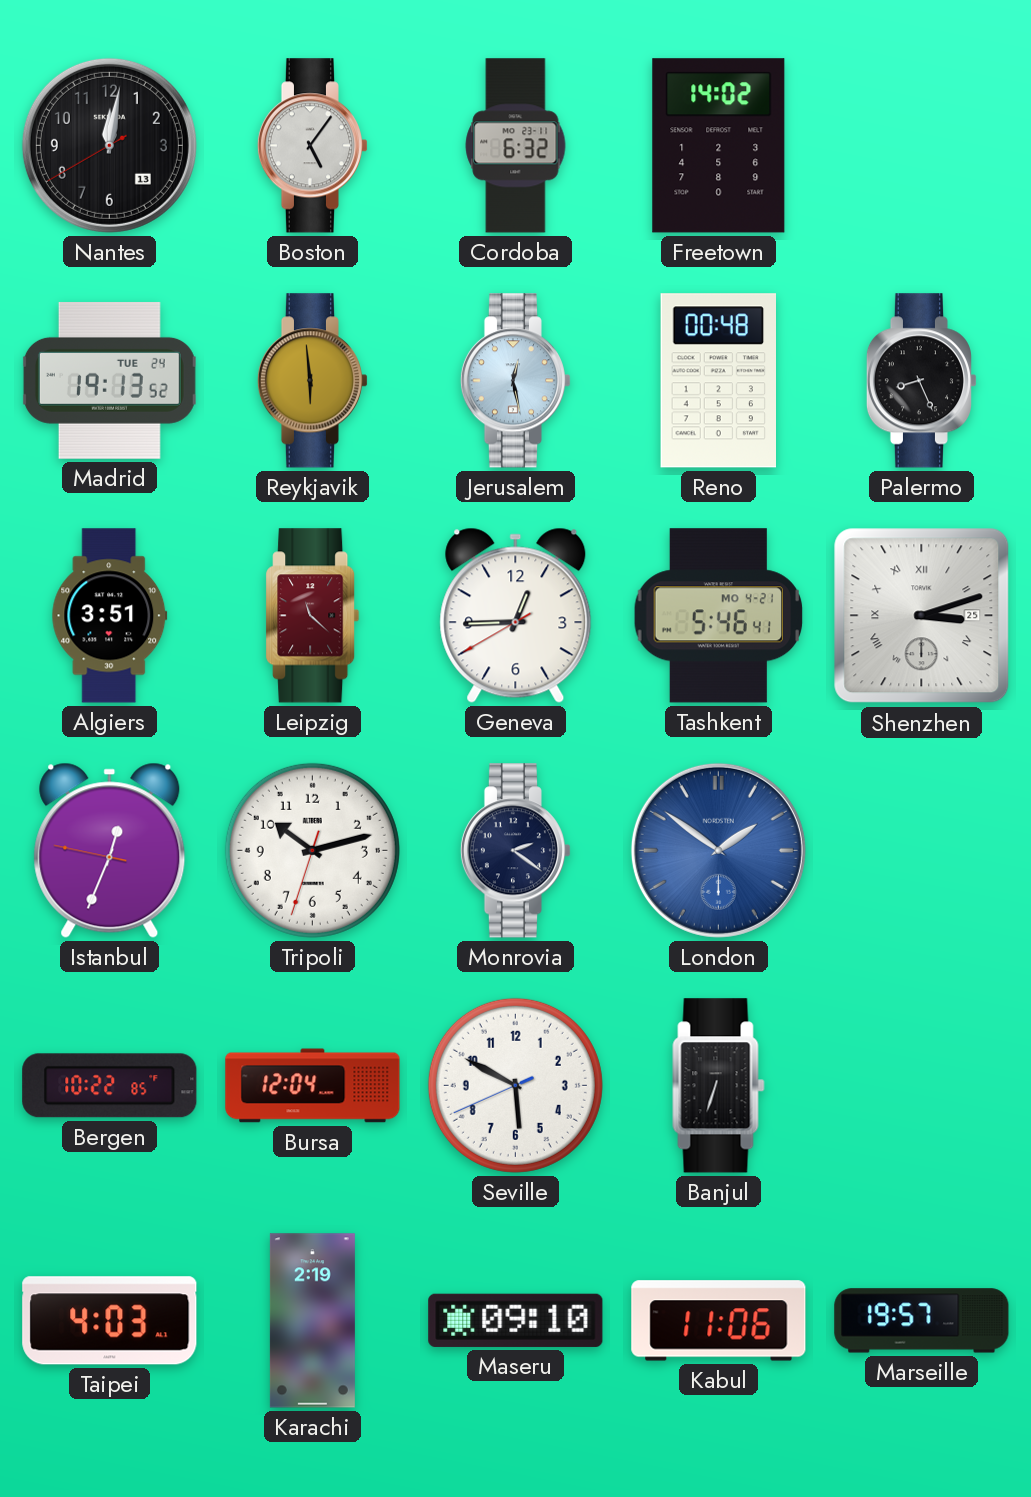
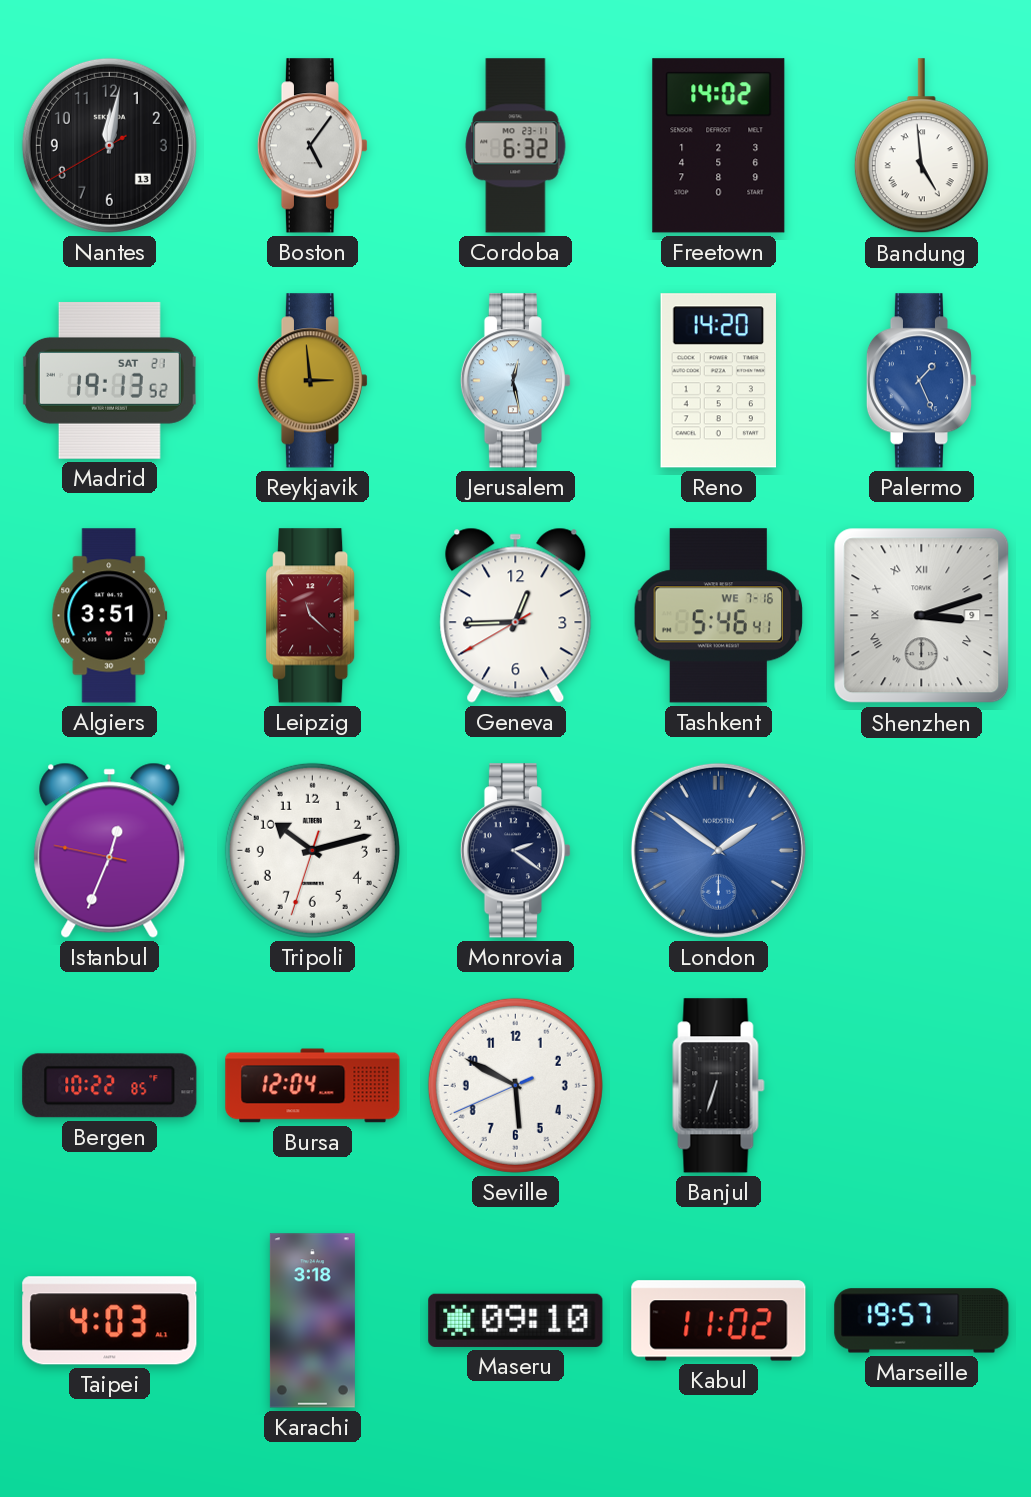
Bandung: none -> 4:59
Madrid date: TUE 24 -> SAT 21
Reykjavik: 5:59 -> 2:59
Reno: 00:48 -> 14:20
Palermo: 8:26 -> 1:26
Palermo dial: black -> blue
Tashkent date: MO 4-21 -> WE 7-16
Shenzhen date: 25 -> 9
Karachi: 2:19 -> 3:18
Kabul: 11:06 -> 11:02
